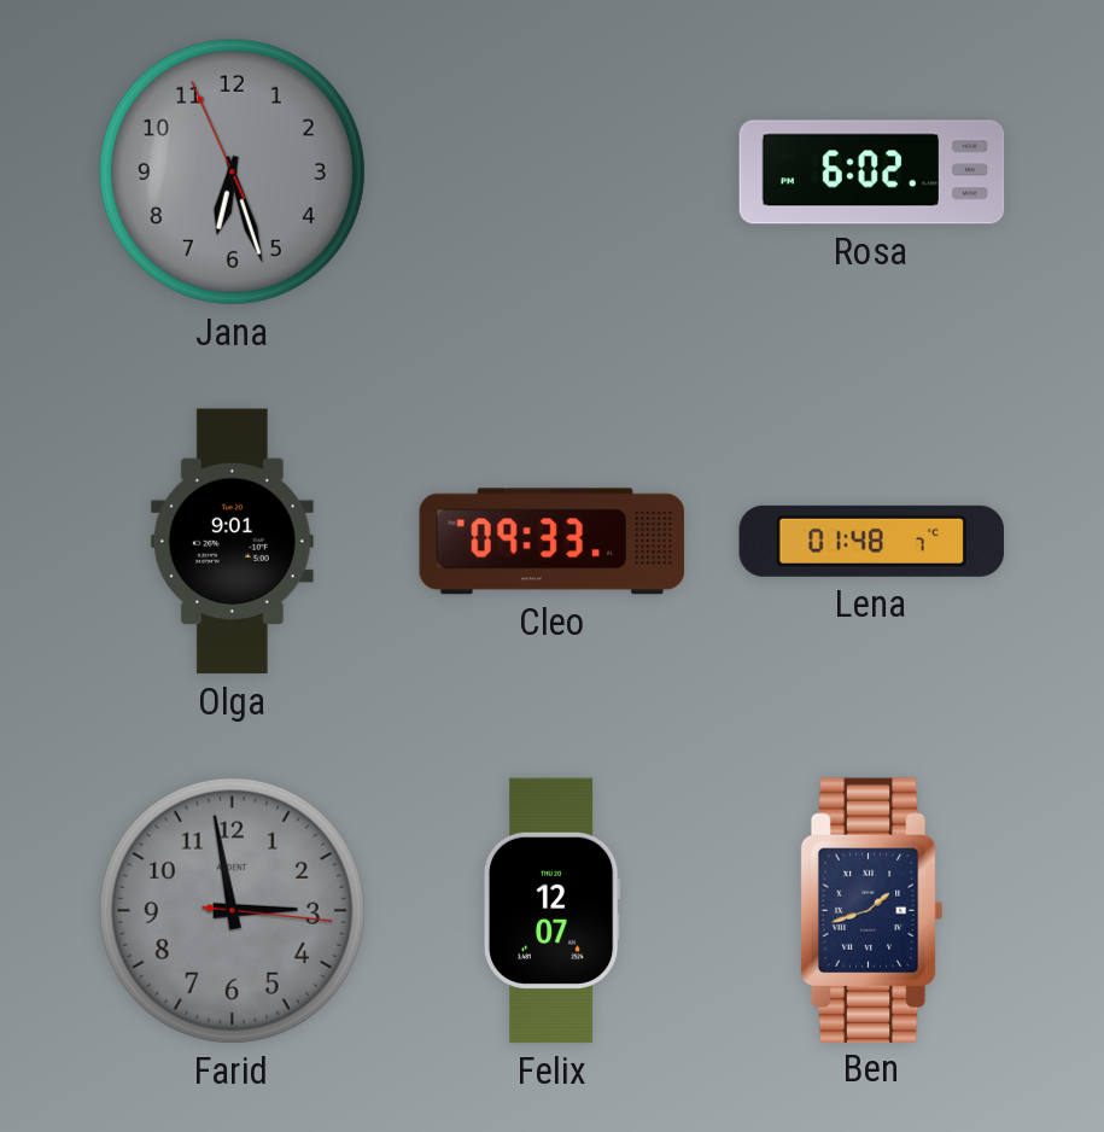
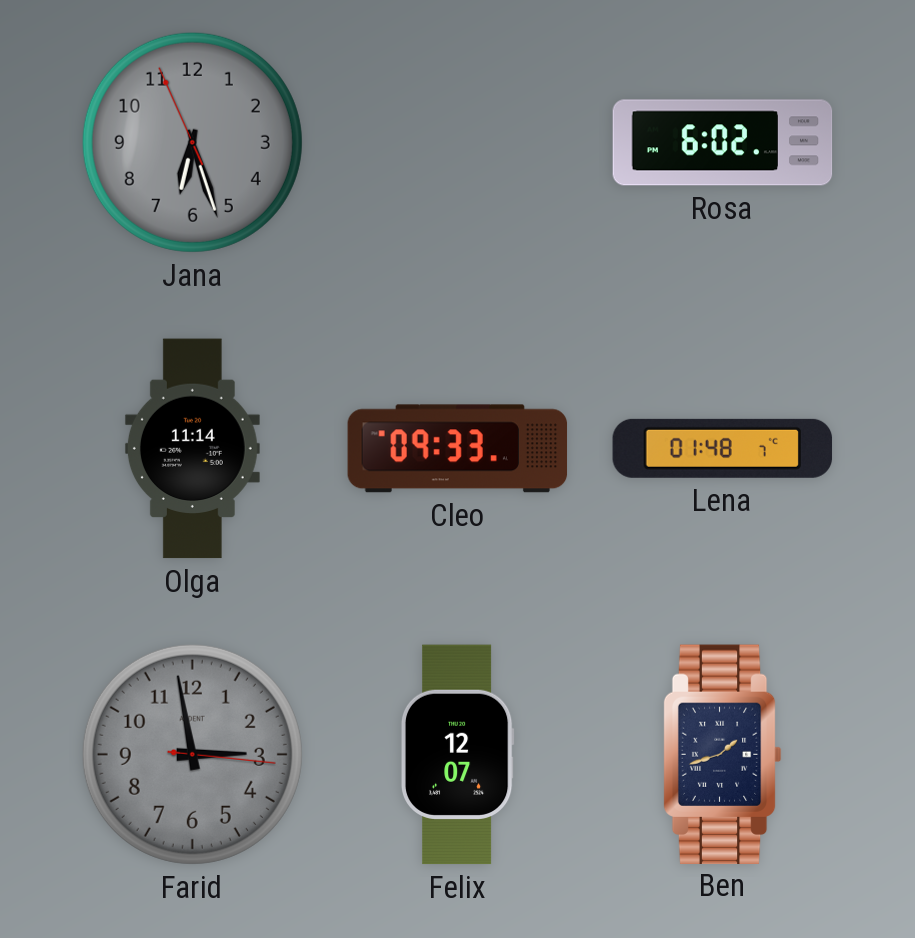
Olga: 9:01 -> 11:14
